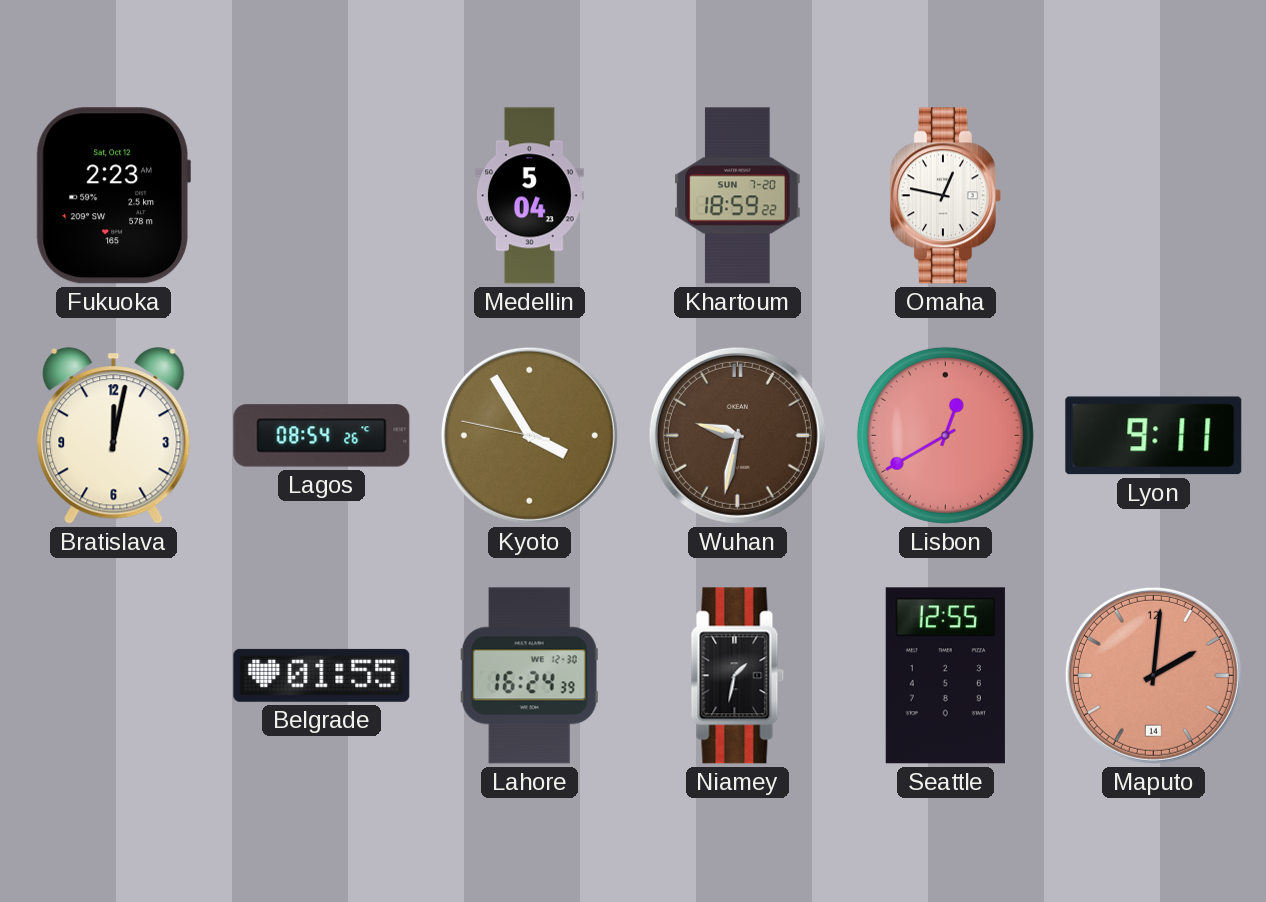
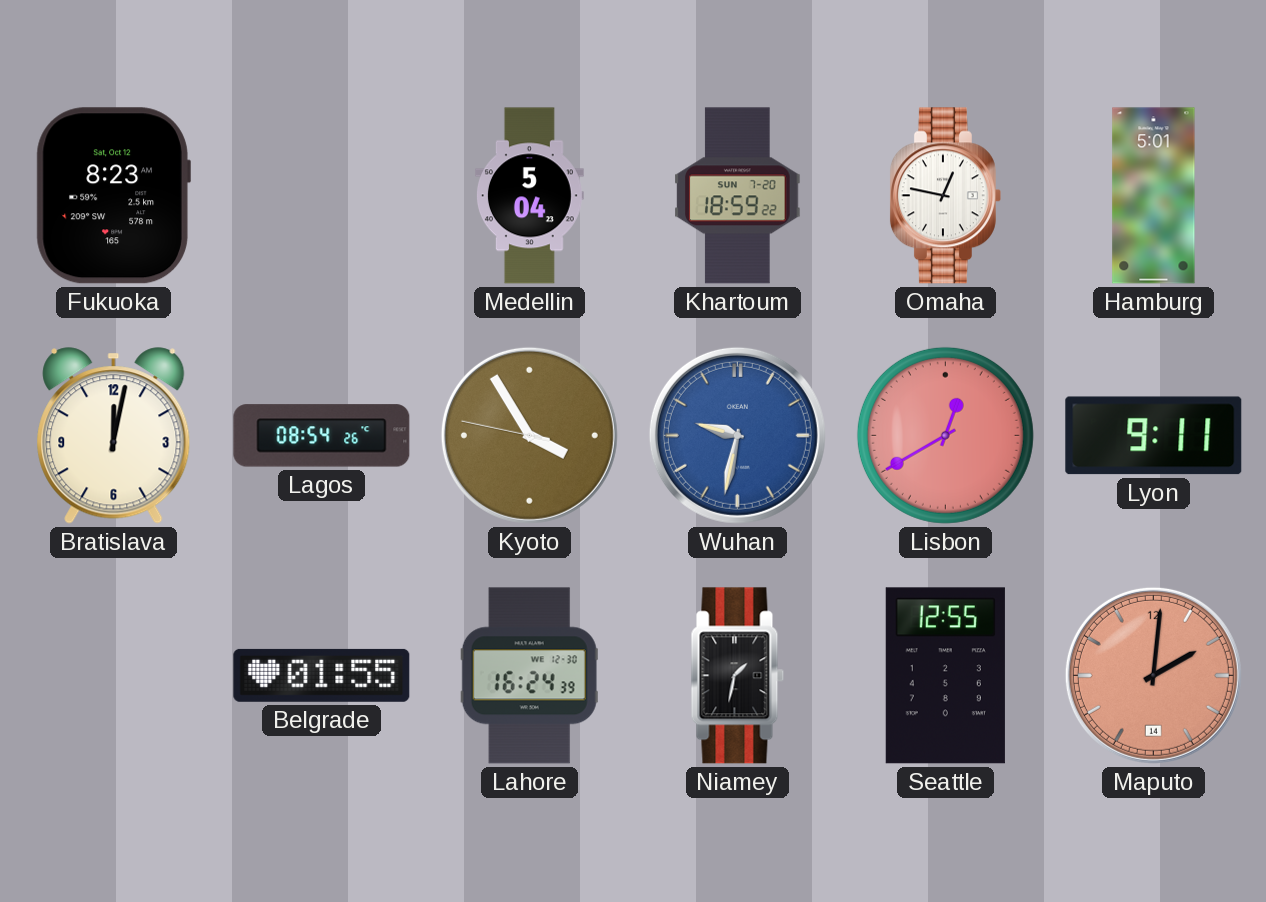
Fukuoka: 2:23 -> 8:23
Hamburg: none -> 5:01
Wuhan dial: brown -> blue
